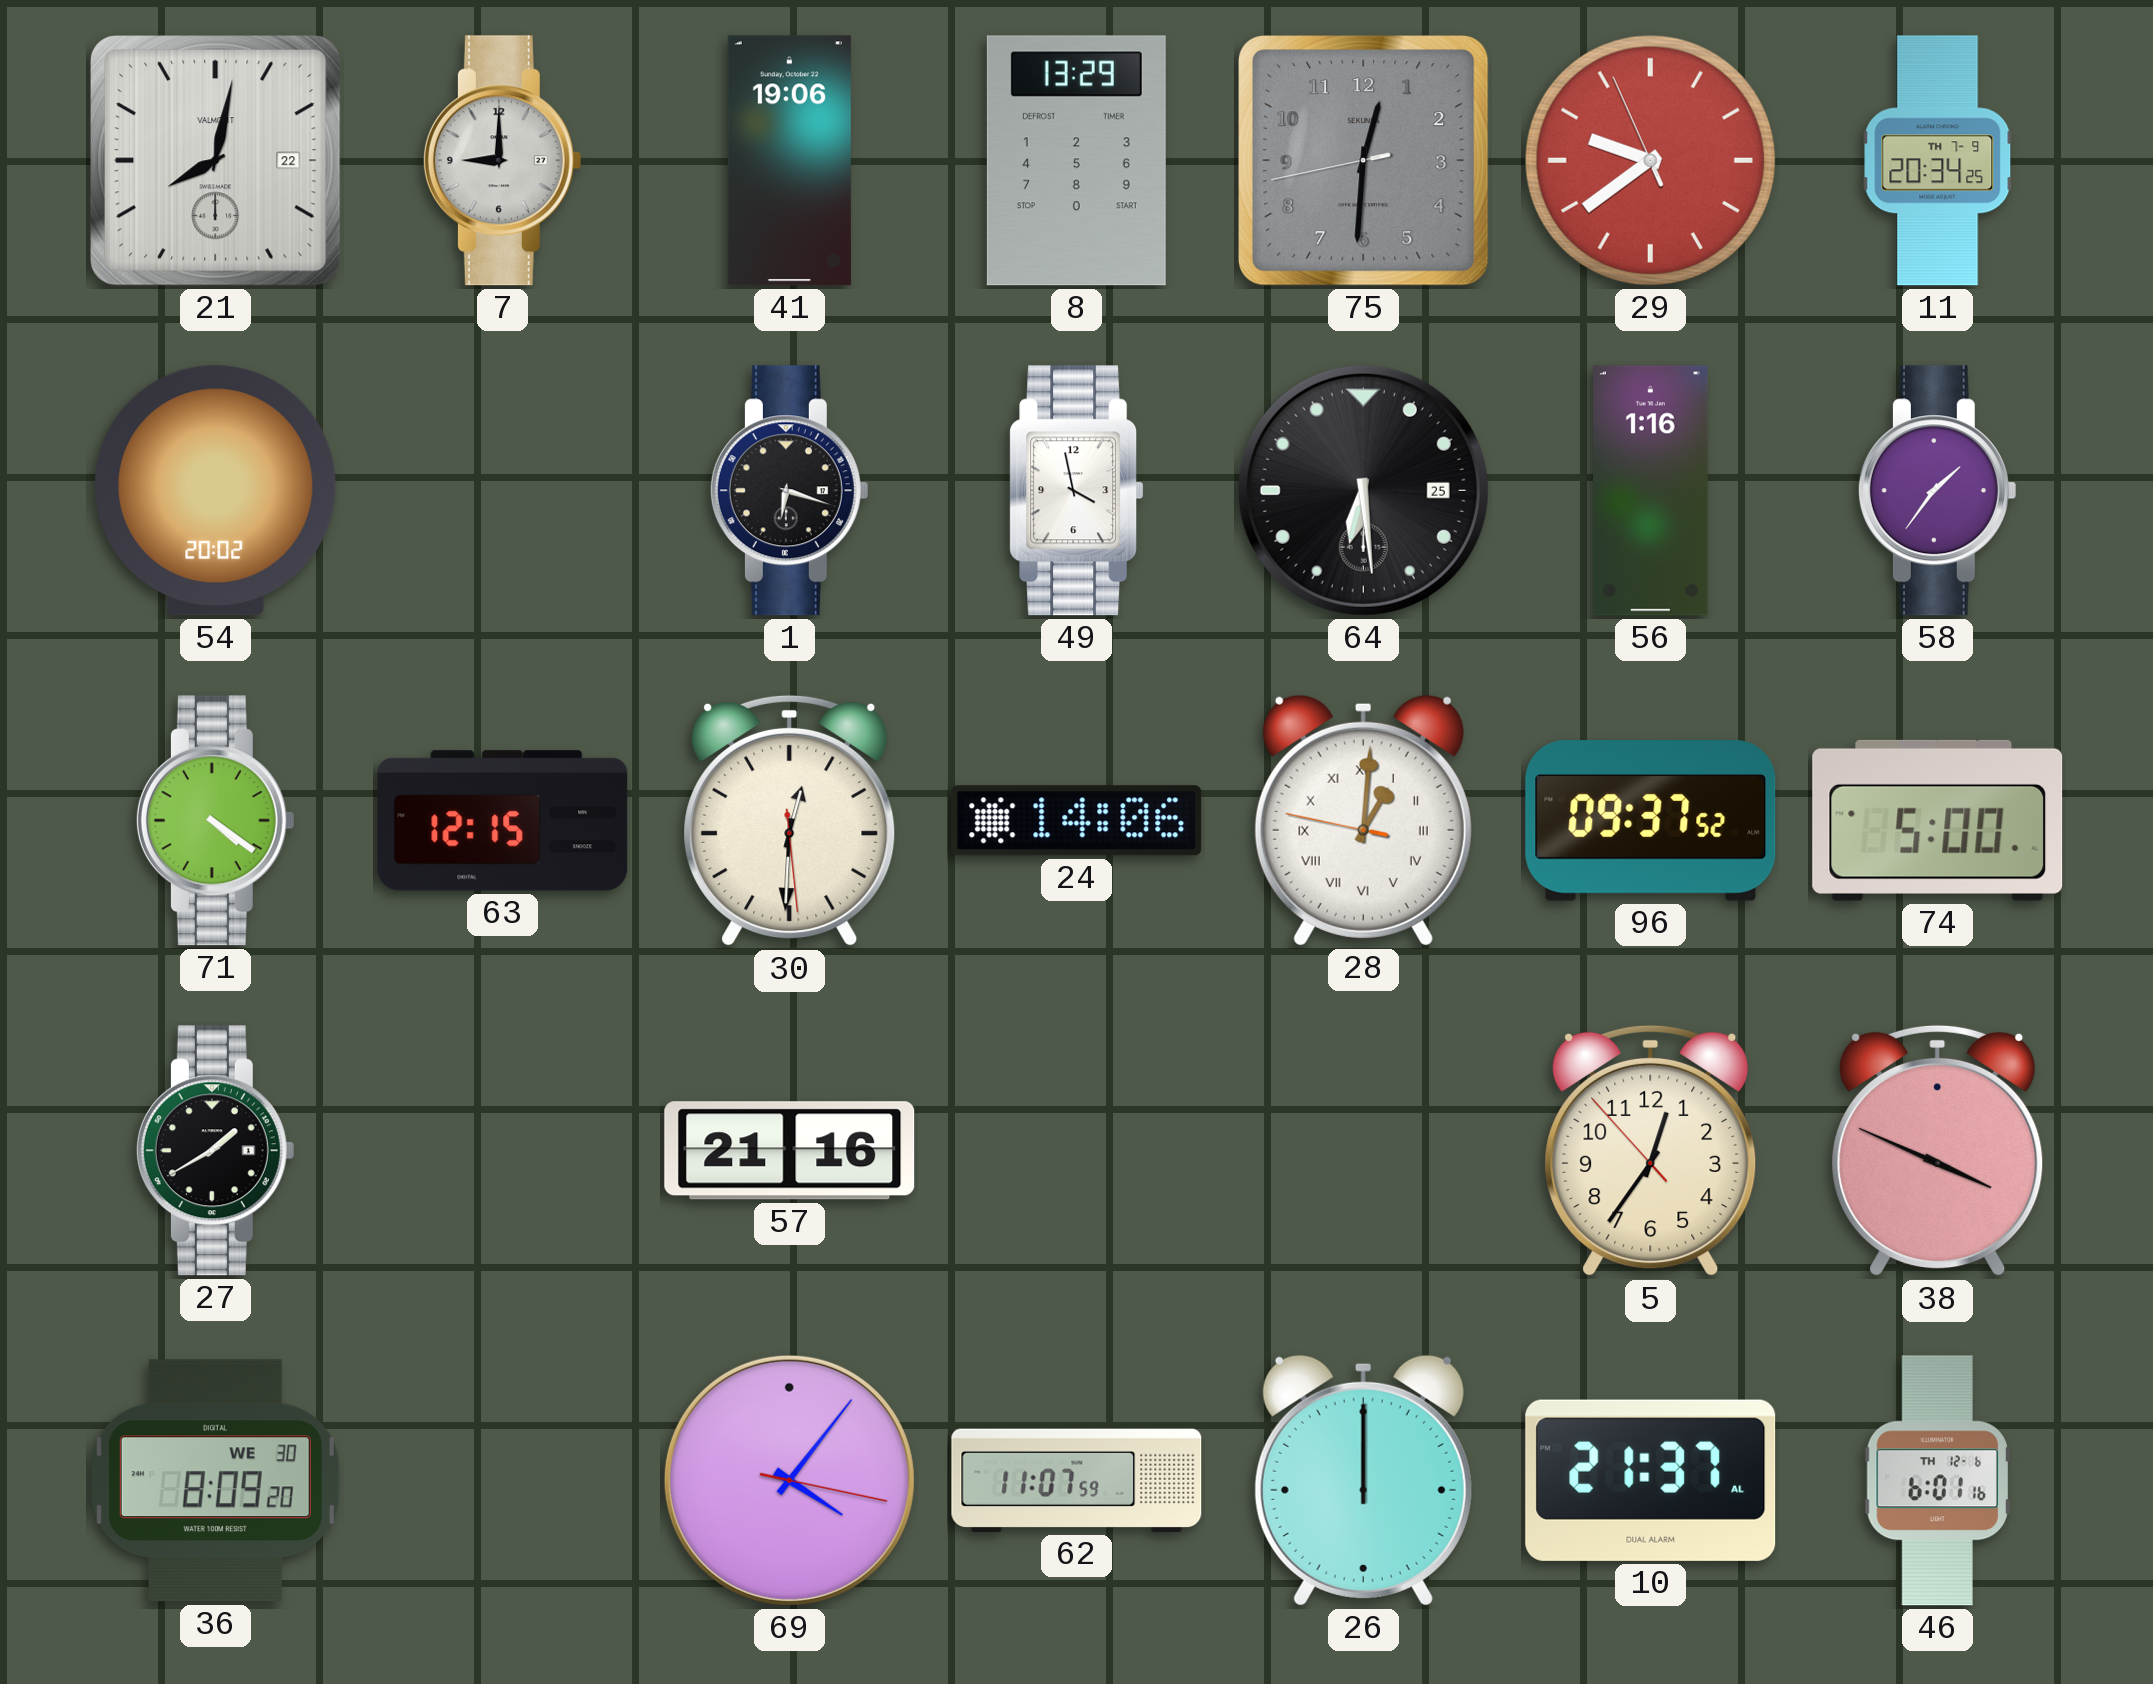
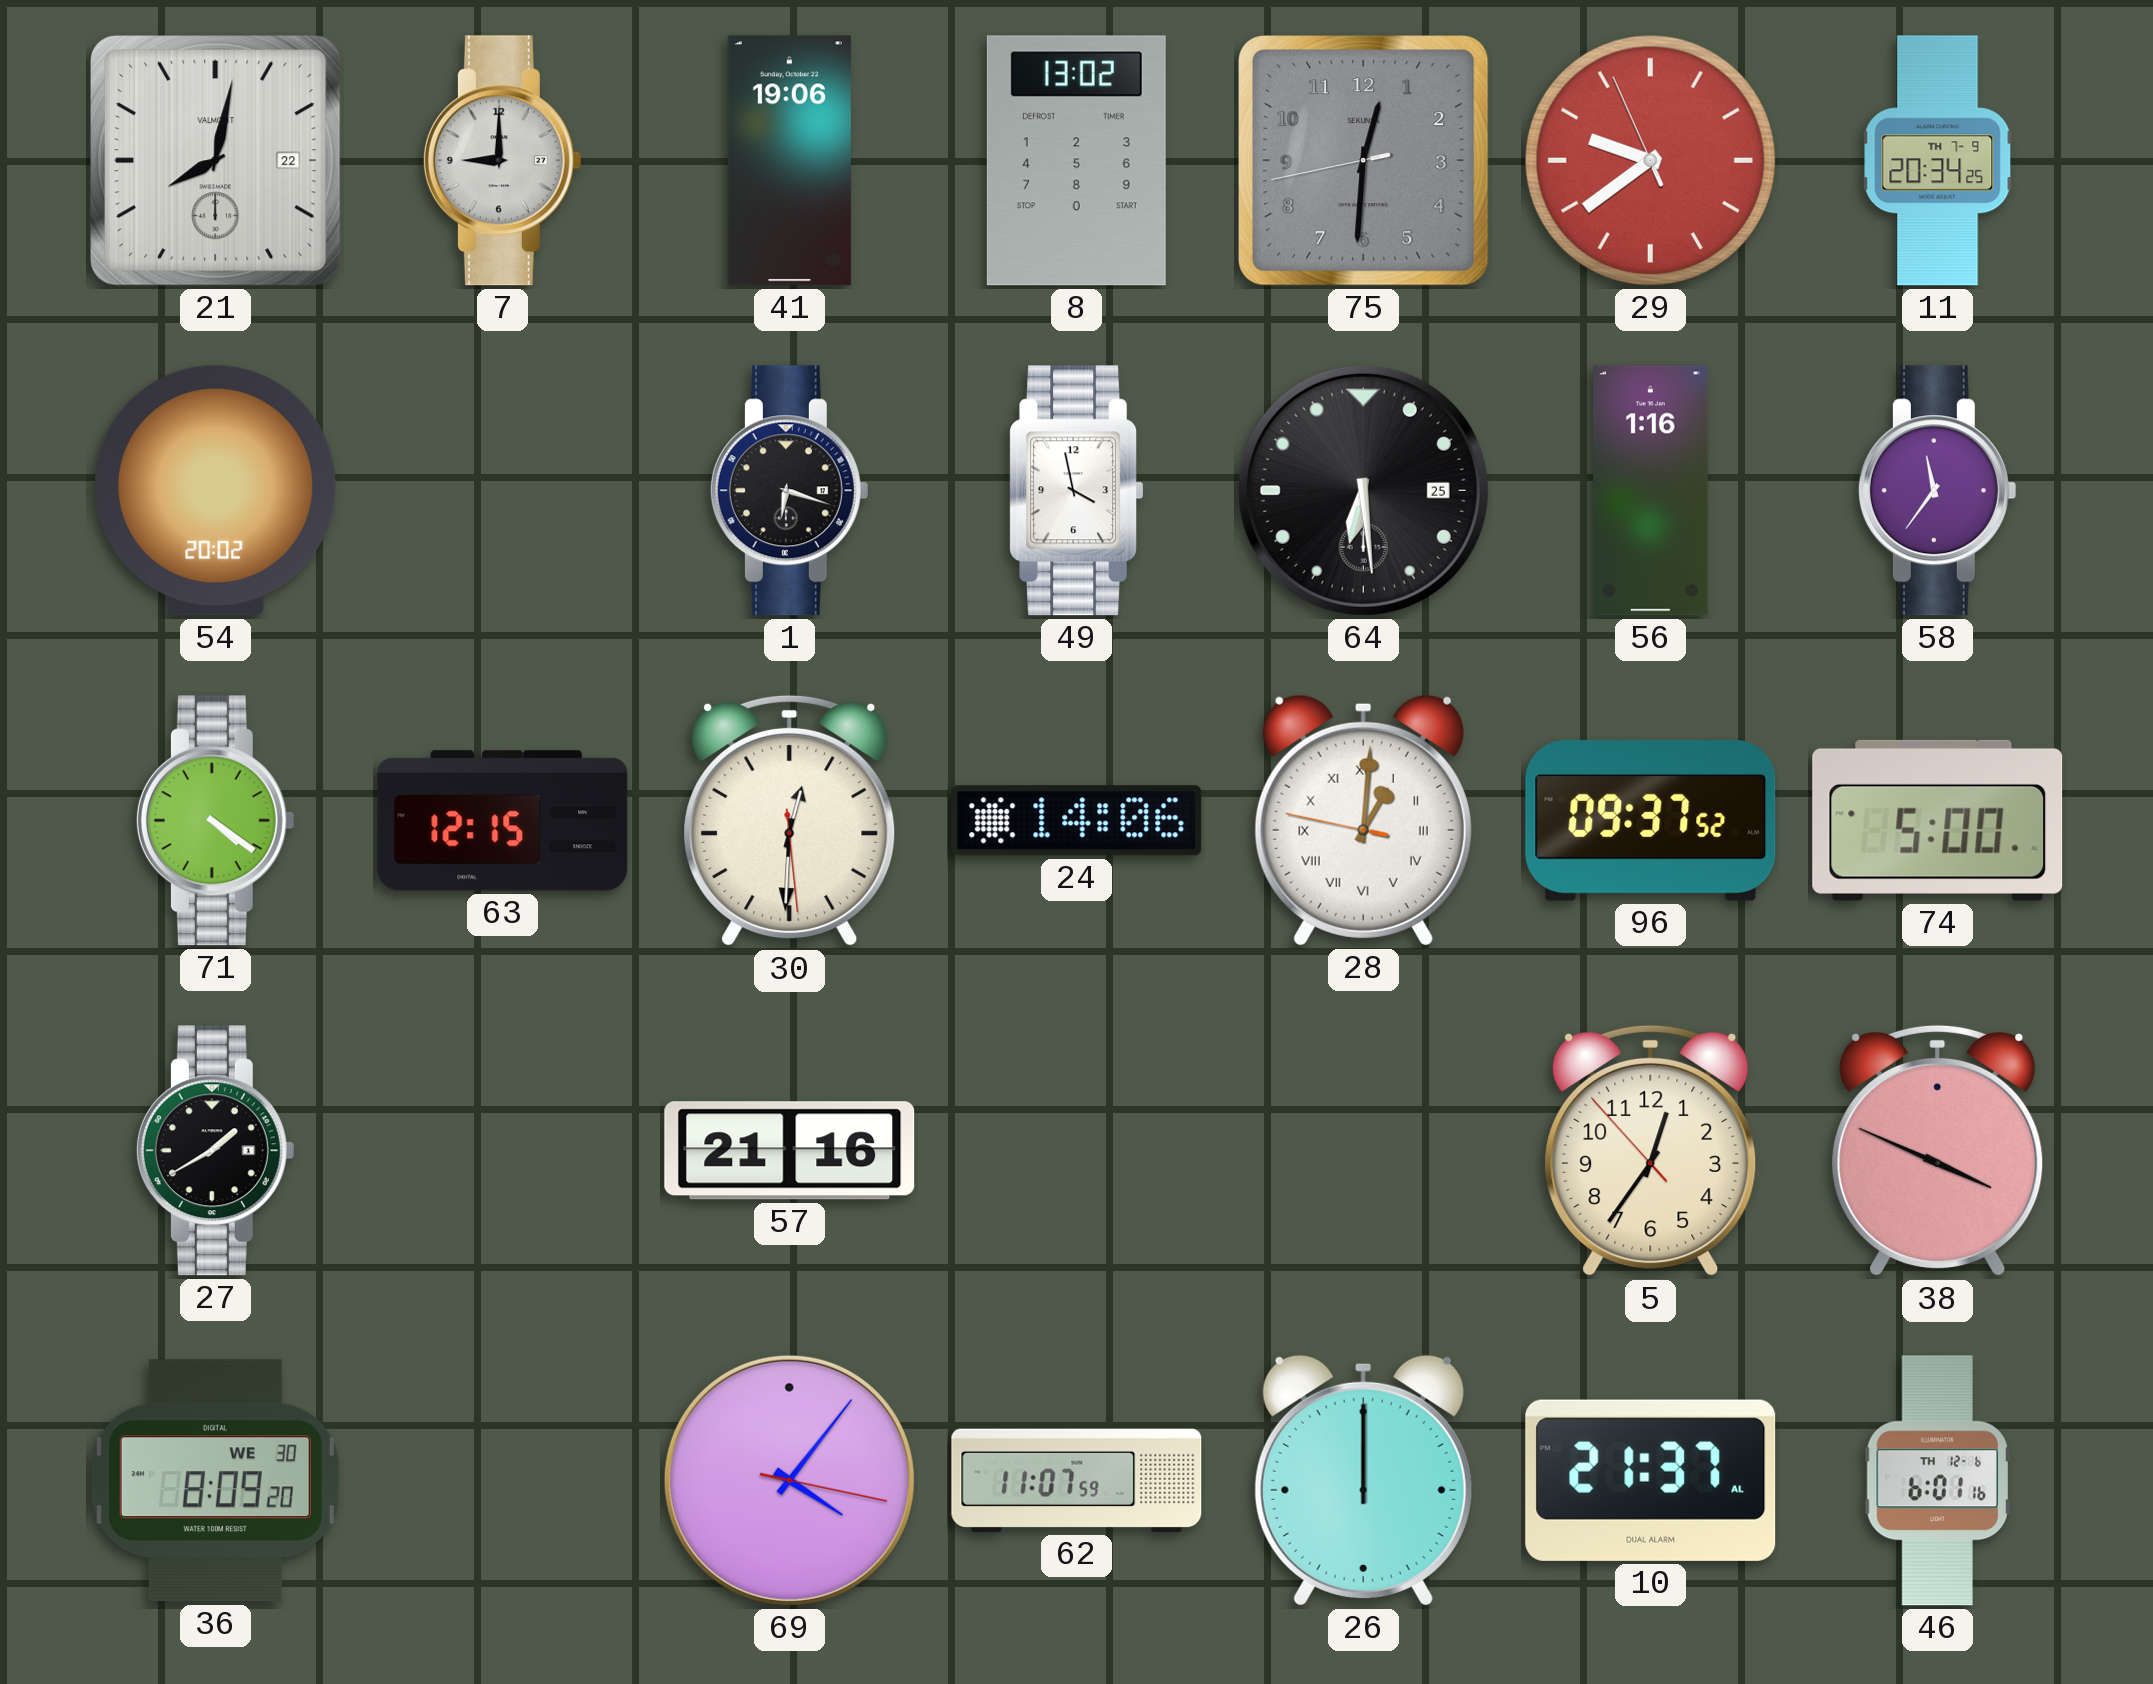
8: 13:29 -> 13:02
58: 1:36 -> 11:36
